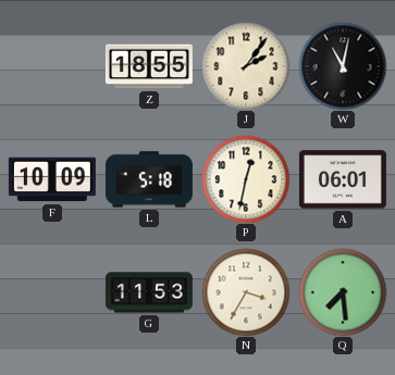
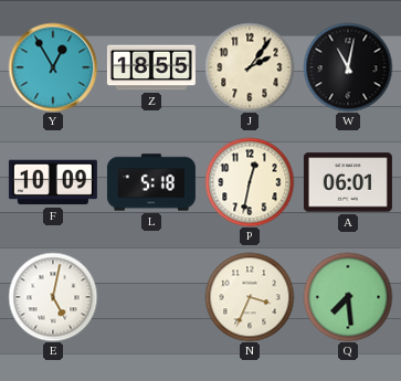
Y: none -> 12:55
E: none -> 5:02
G: 11:53 -> none
N: 3:35 -> 3:34
